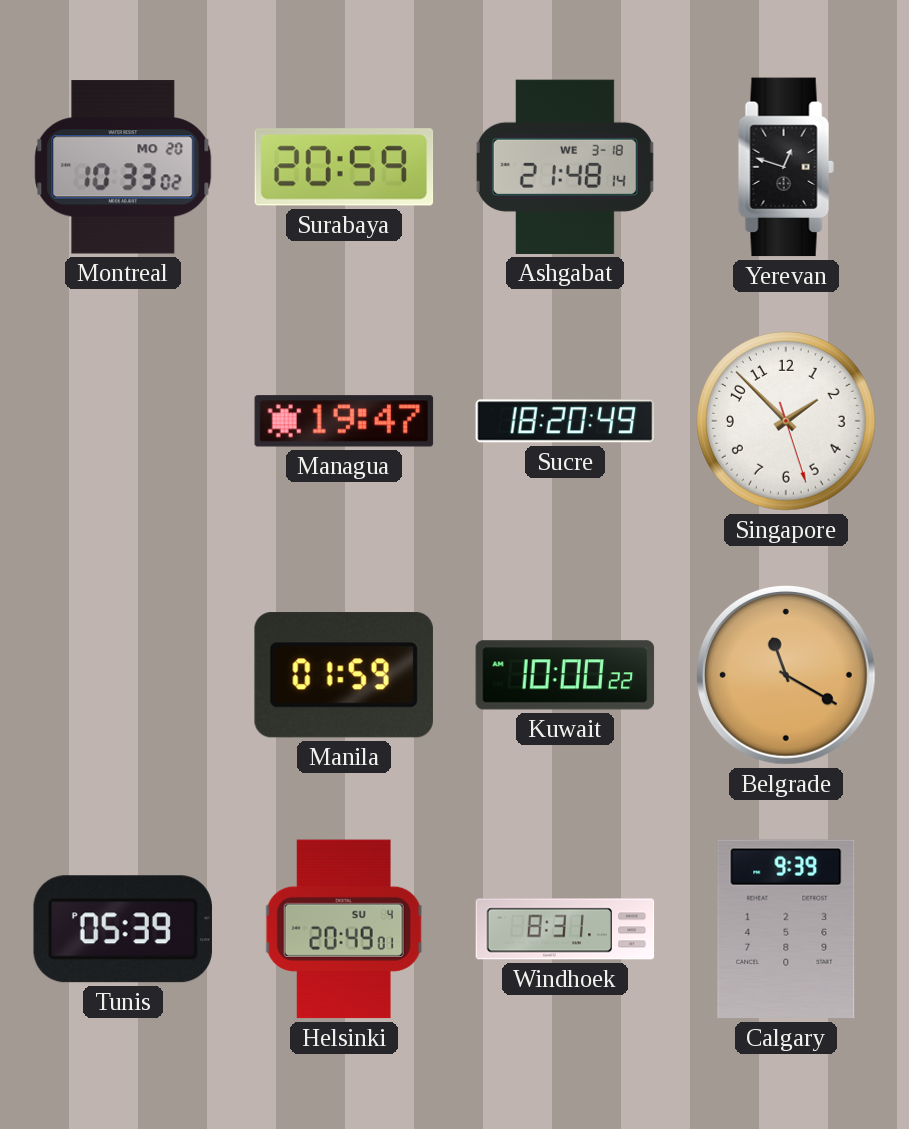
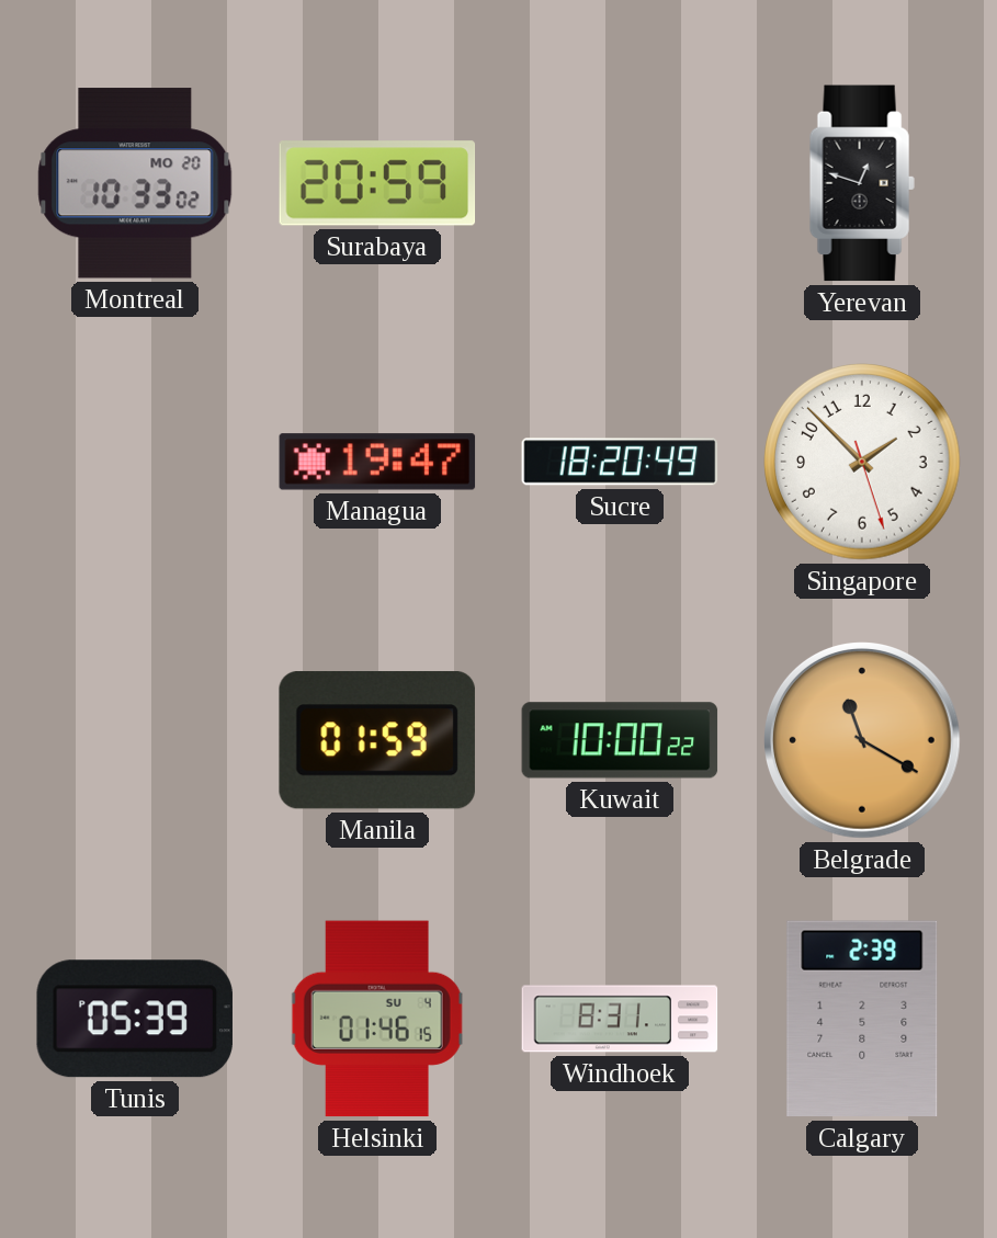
Ashgabat: 21:48 -> none
Helsinki: 20:49 -> 01:46
Calgary: 9:39 -> 2:39
